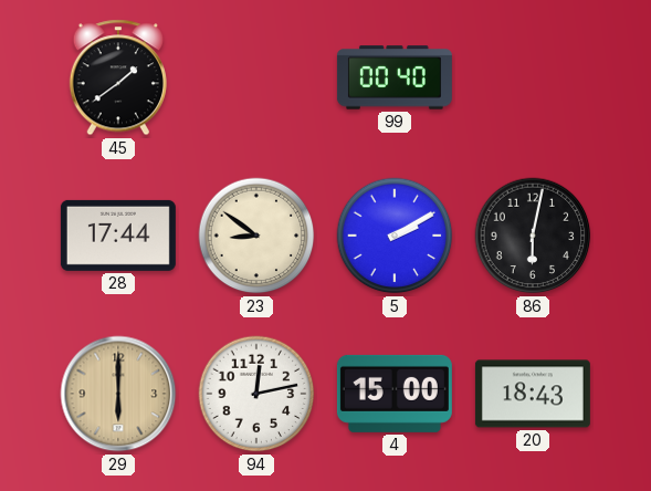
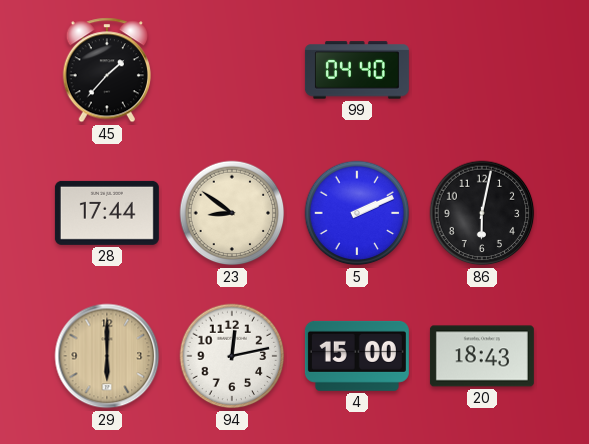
45: 1:39 -> 1:37
99: 00:40 -> 04:40
5: 2:10 -> 2:11
